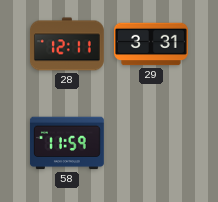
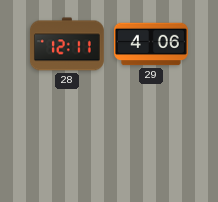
29: 3:31 -> 4:06
58: 11:59 -> none
